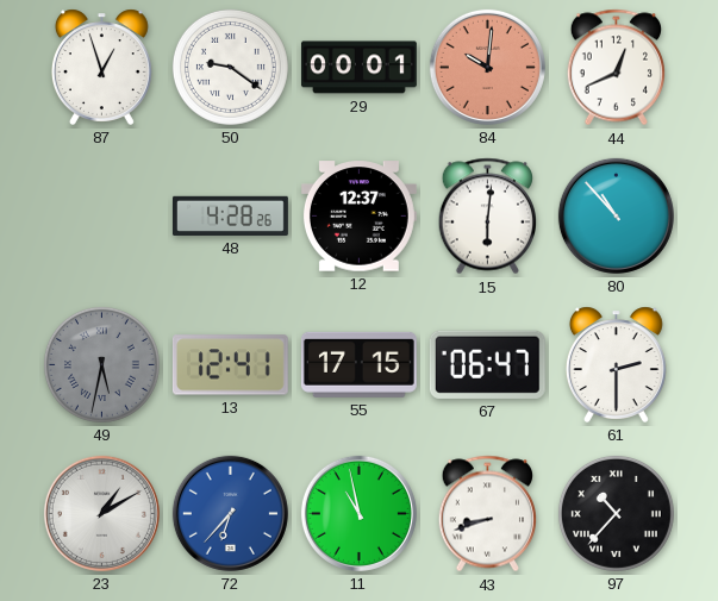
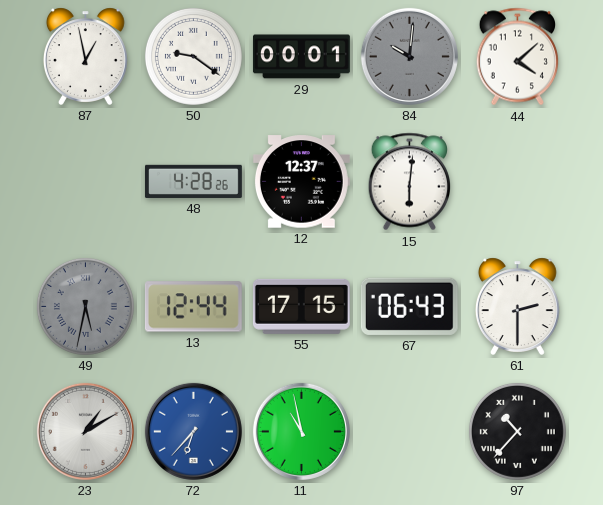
87: 12:57 -> 12:58
84 dial: salmon -> grey
44: 12:41 -> 4:08
80: 10:53 -> none
13: 12:41 -> 12:44
67: 06:47 -> 06:43
43: 8:42 -> none
